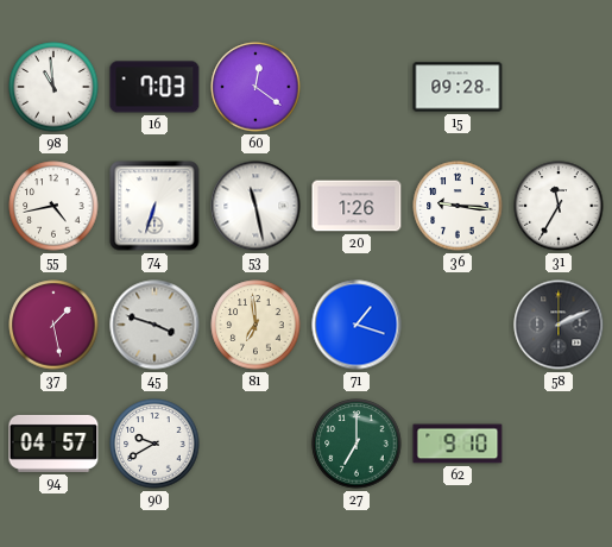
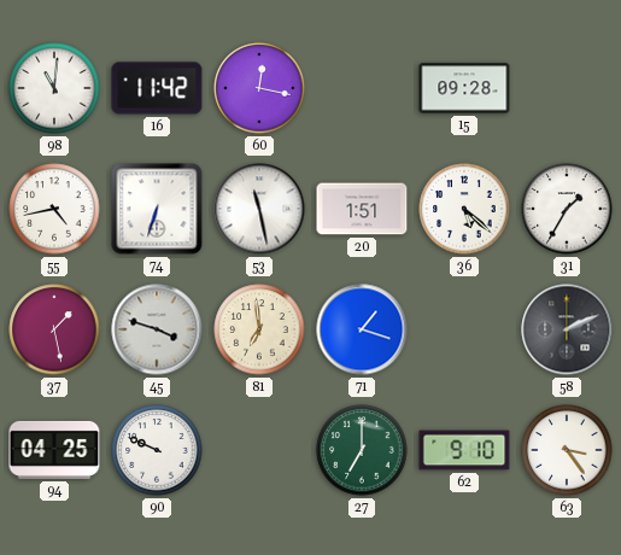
98: 10:59 -> 11:01
16: 7:03 -> 11:42
60: 12:21 -> 12:17
20: 1:26 -> 1:51
36: 9:16 -> 5:22
31: 11:35 -> 1:35
94: 04:57 -> 04:25
90: 9:40 -> 9:49
63: none -> 3:24
